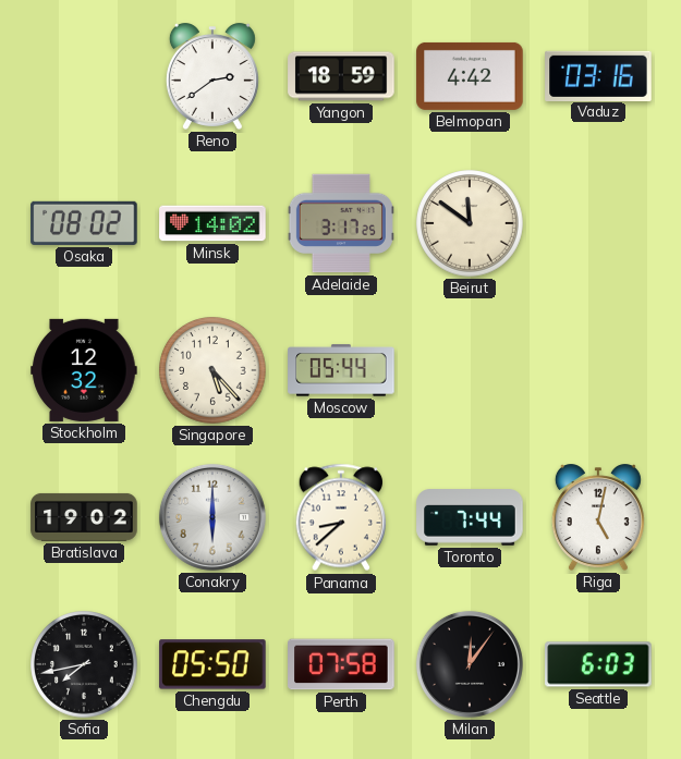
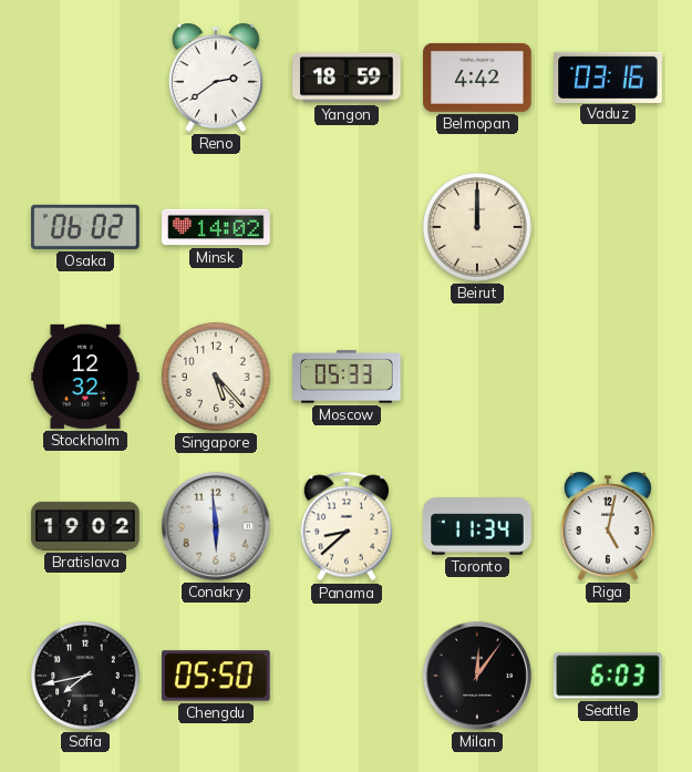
Osaka: 08:02 -> 06:02
Adelaide: 3:17 -> none
Beirut: 11:51 -> 12:00
Moscow: 05:44 -> 05:33
Conakry: 6:00 -> 5:59
Toronto: 7:44 -> 11:34
Perth: 07:58 -> none
